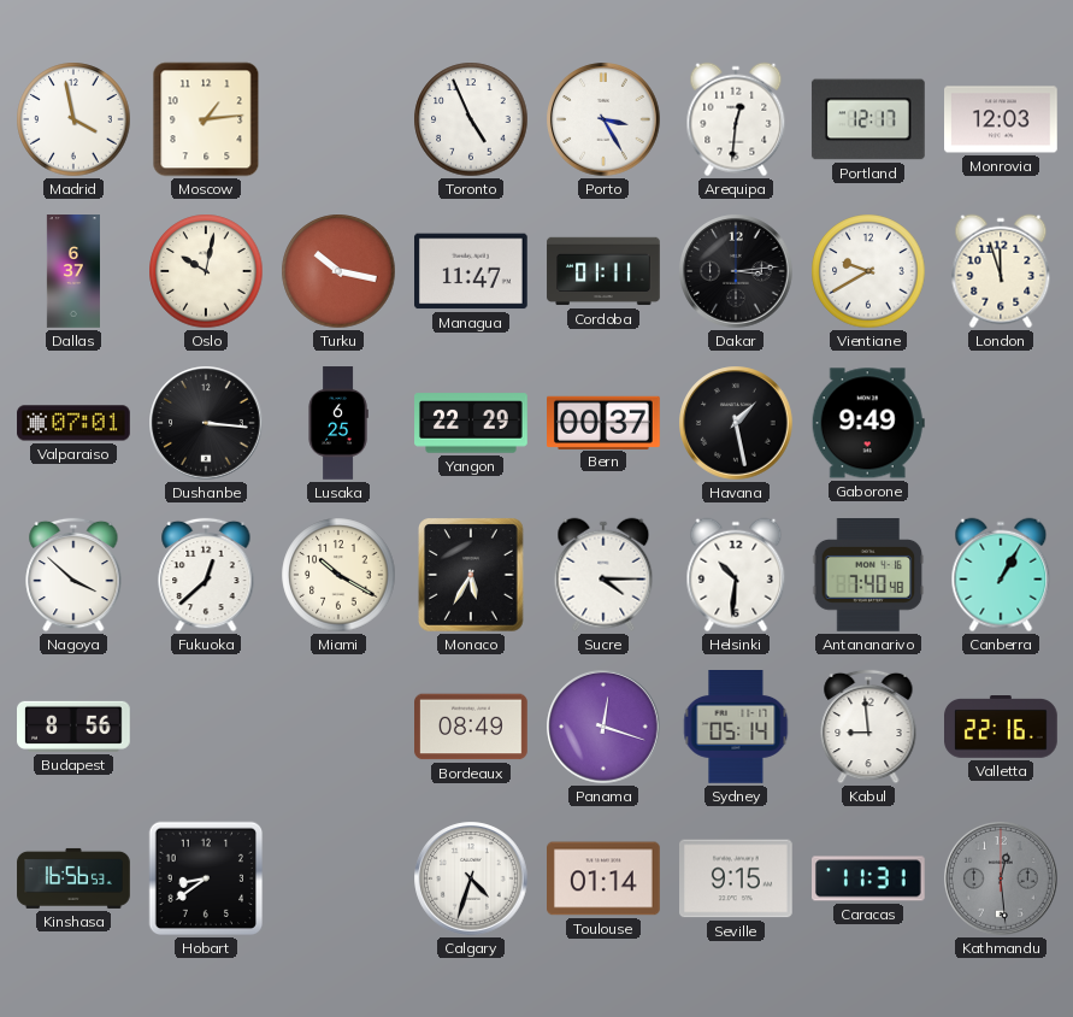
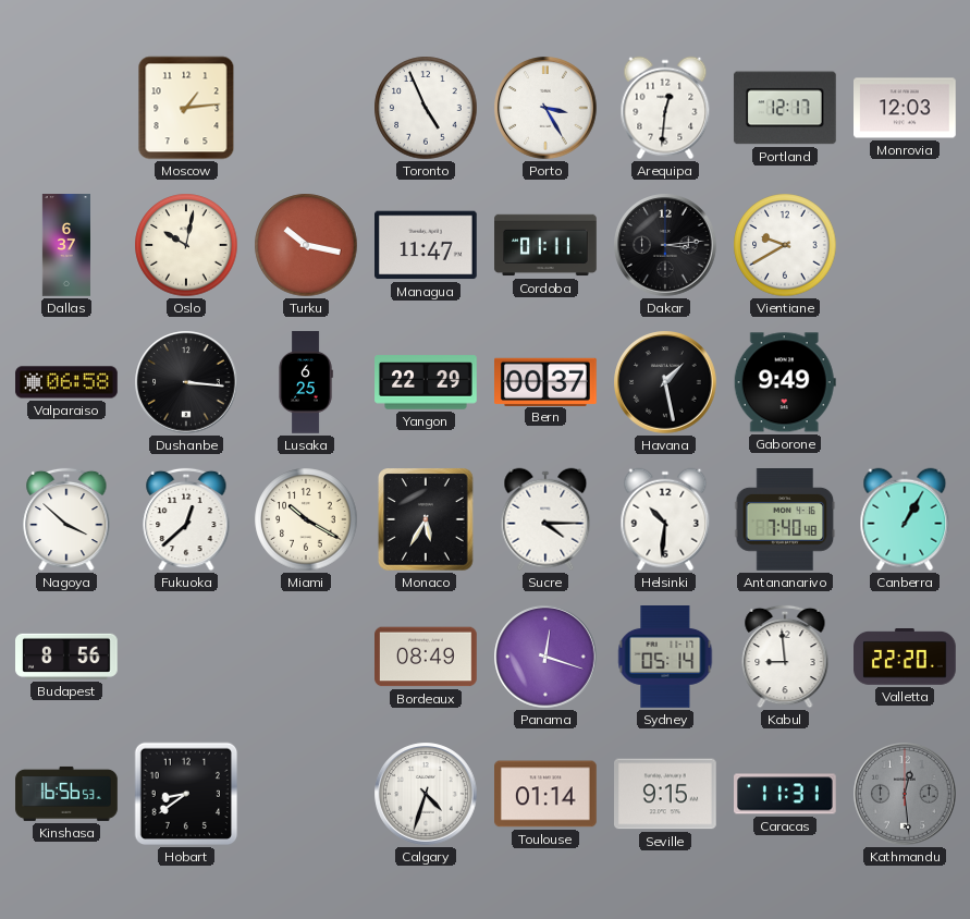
Madrid: 3:58 -> none
London: 11:57 -> none
Valparaiso: 07:01 -> 06:58
Valletta: 22:16 -> 22:20
